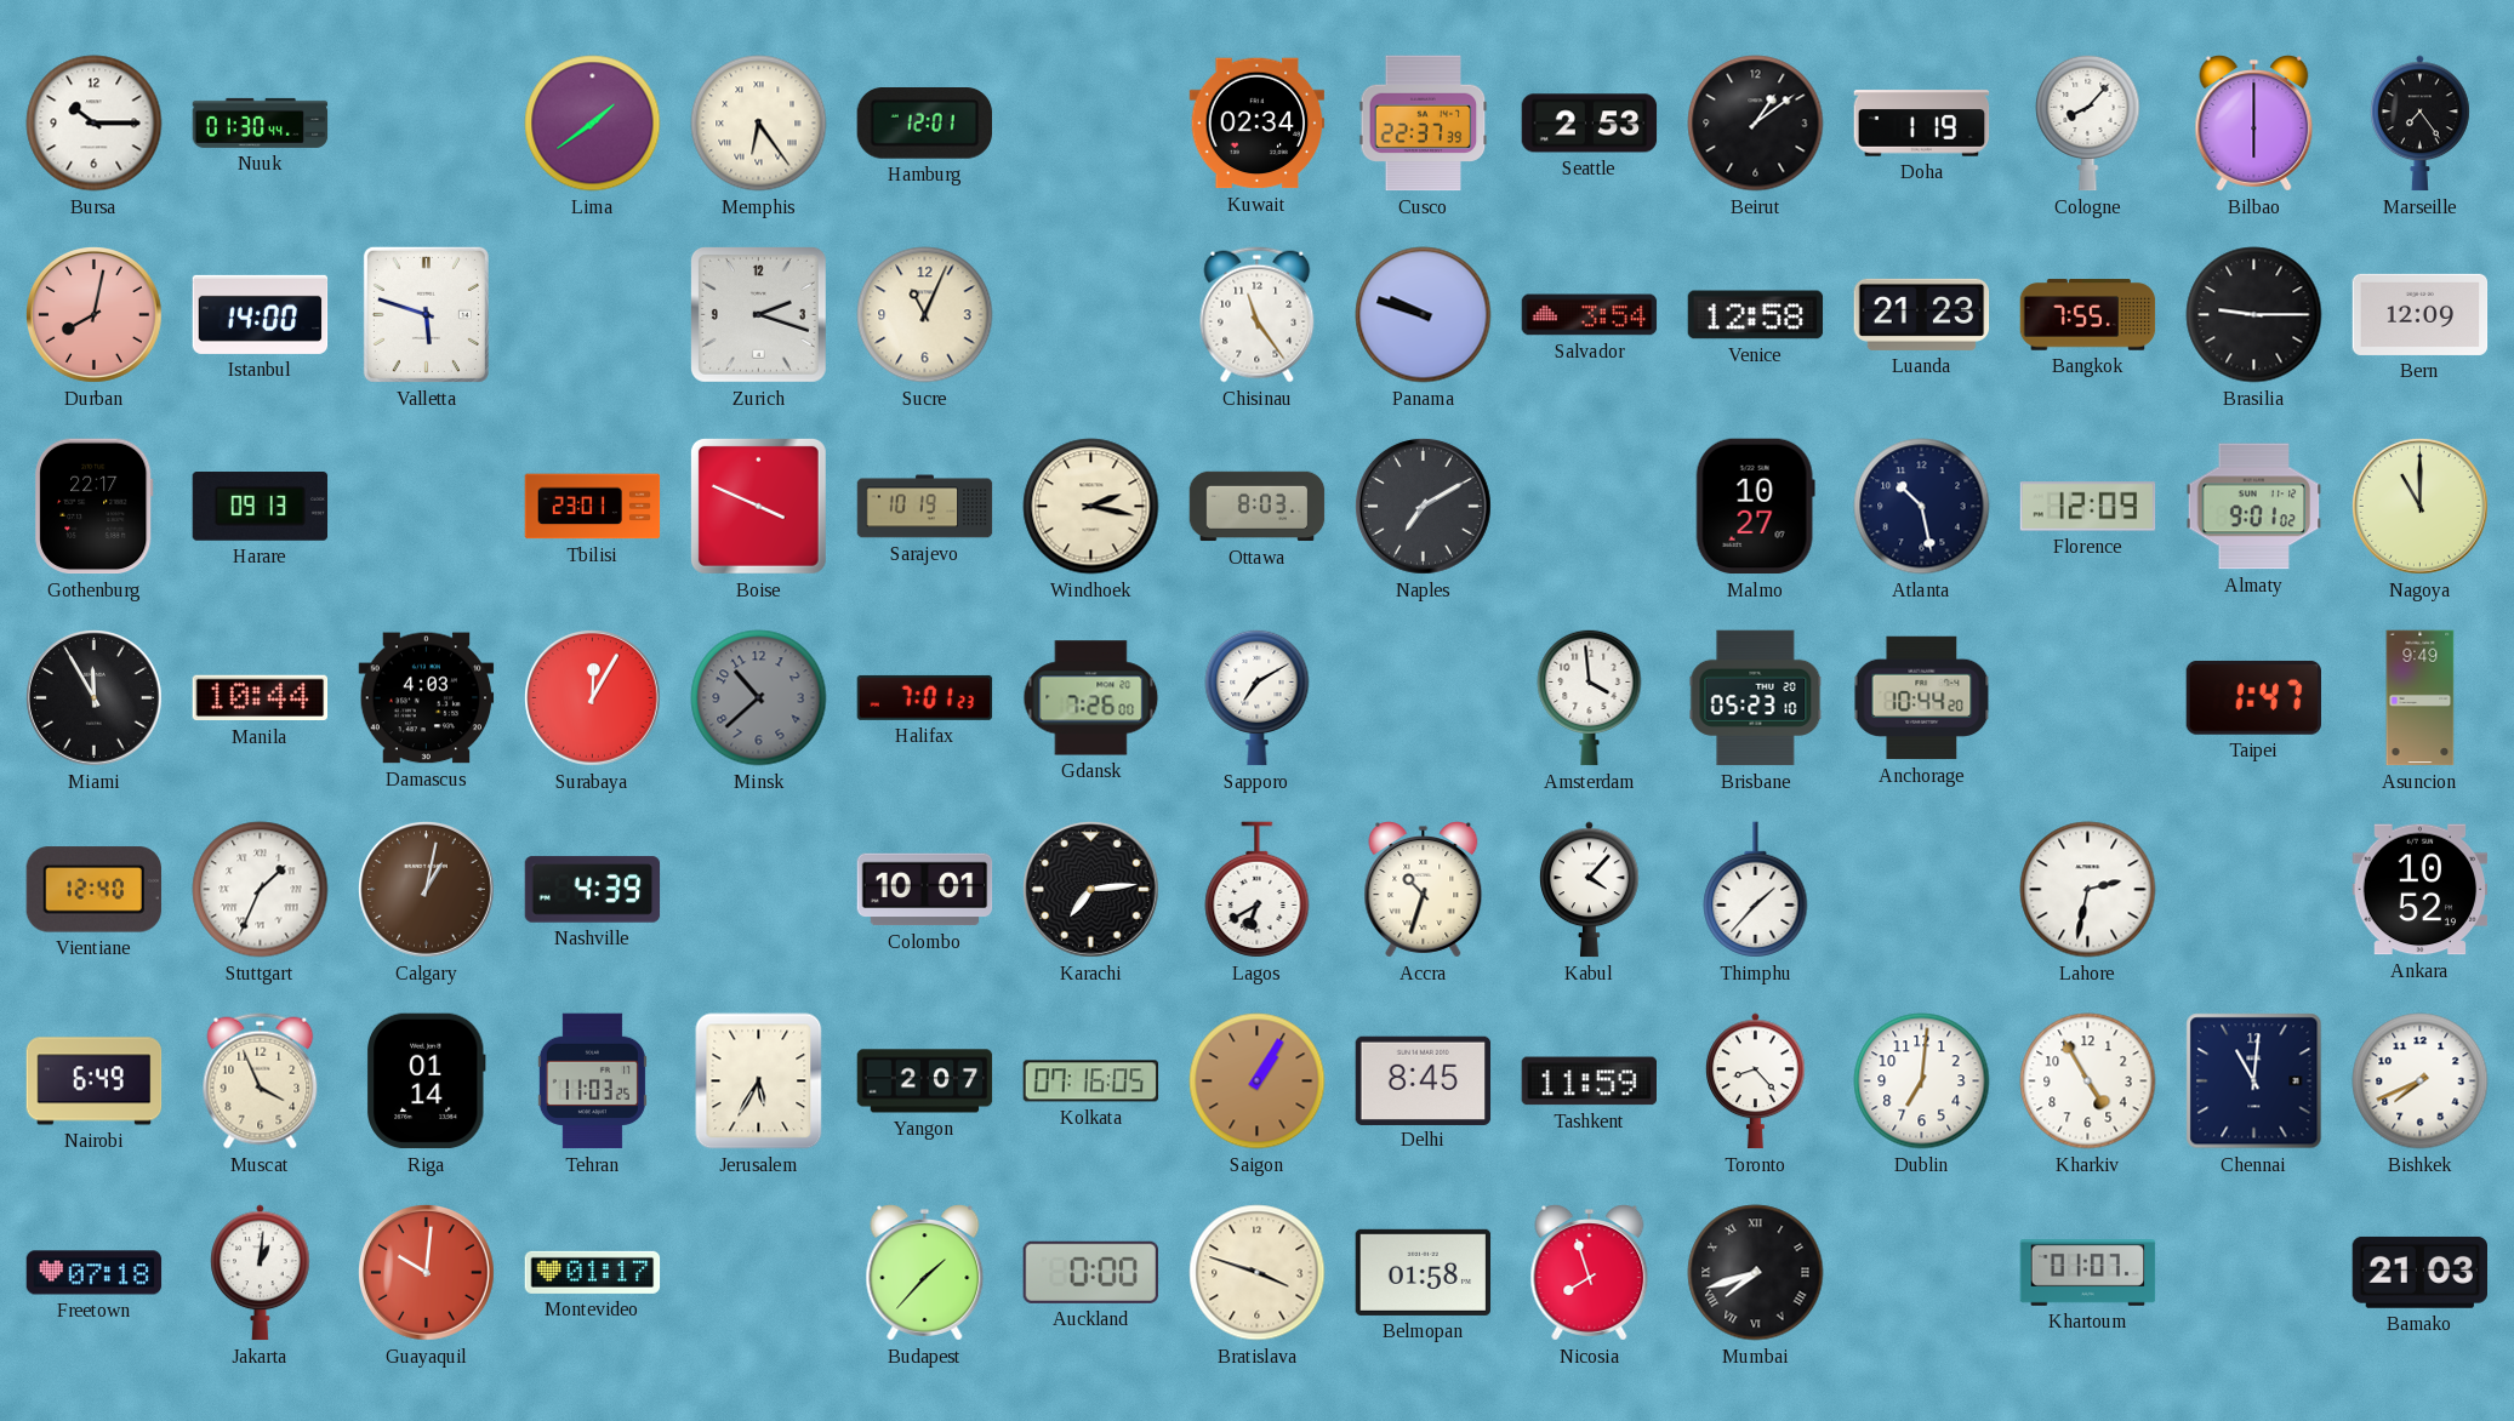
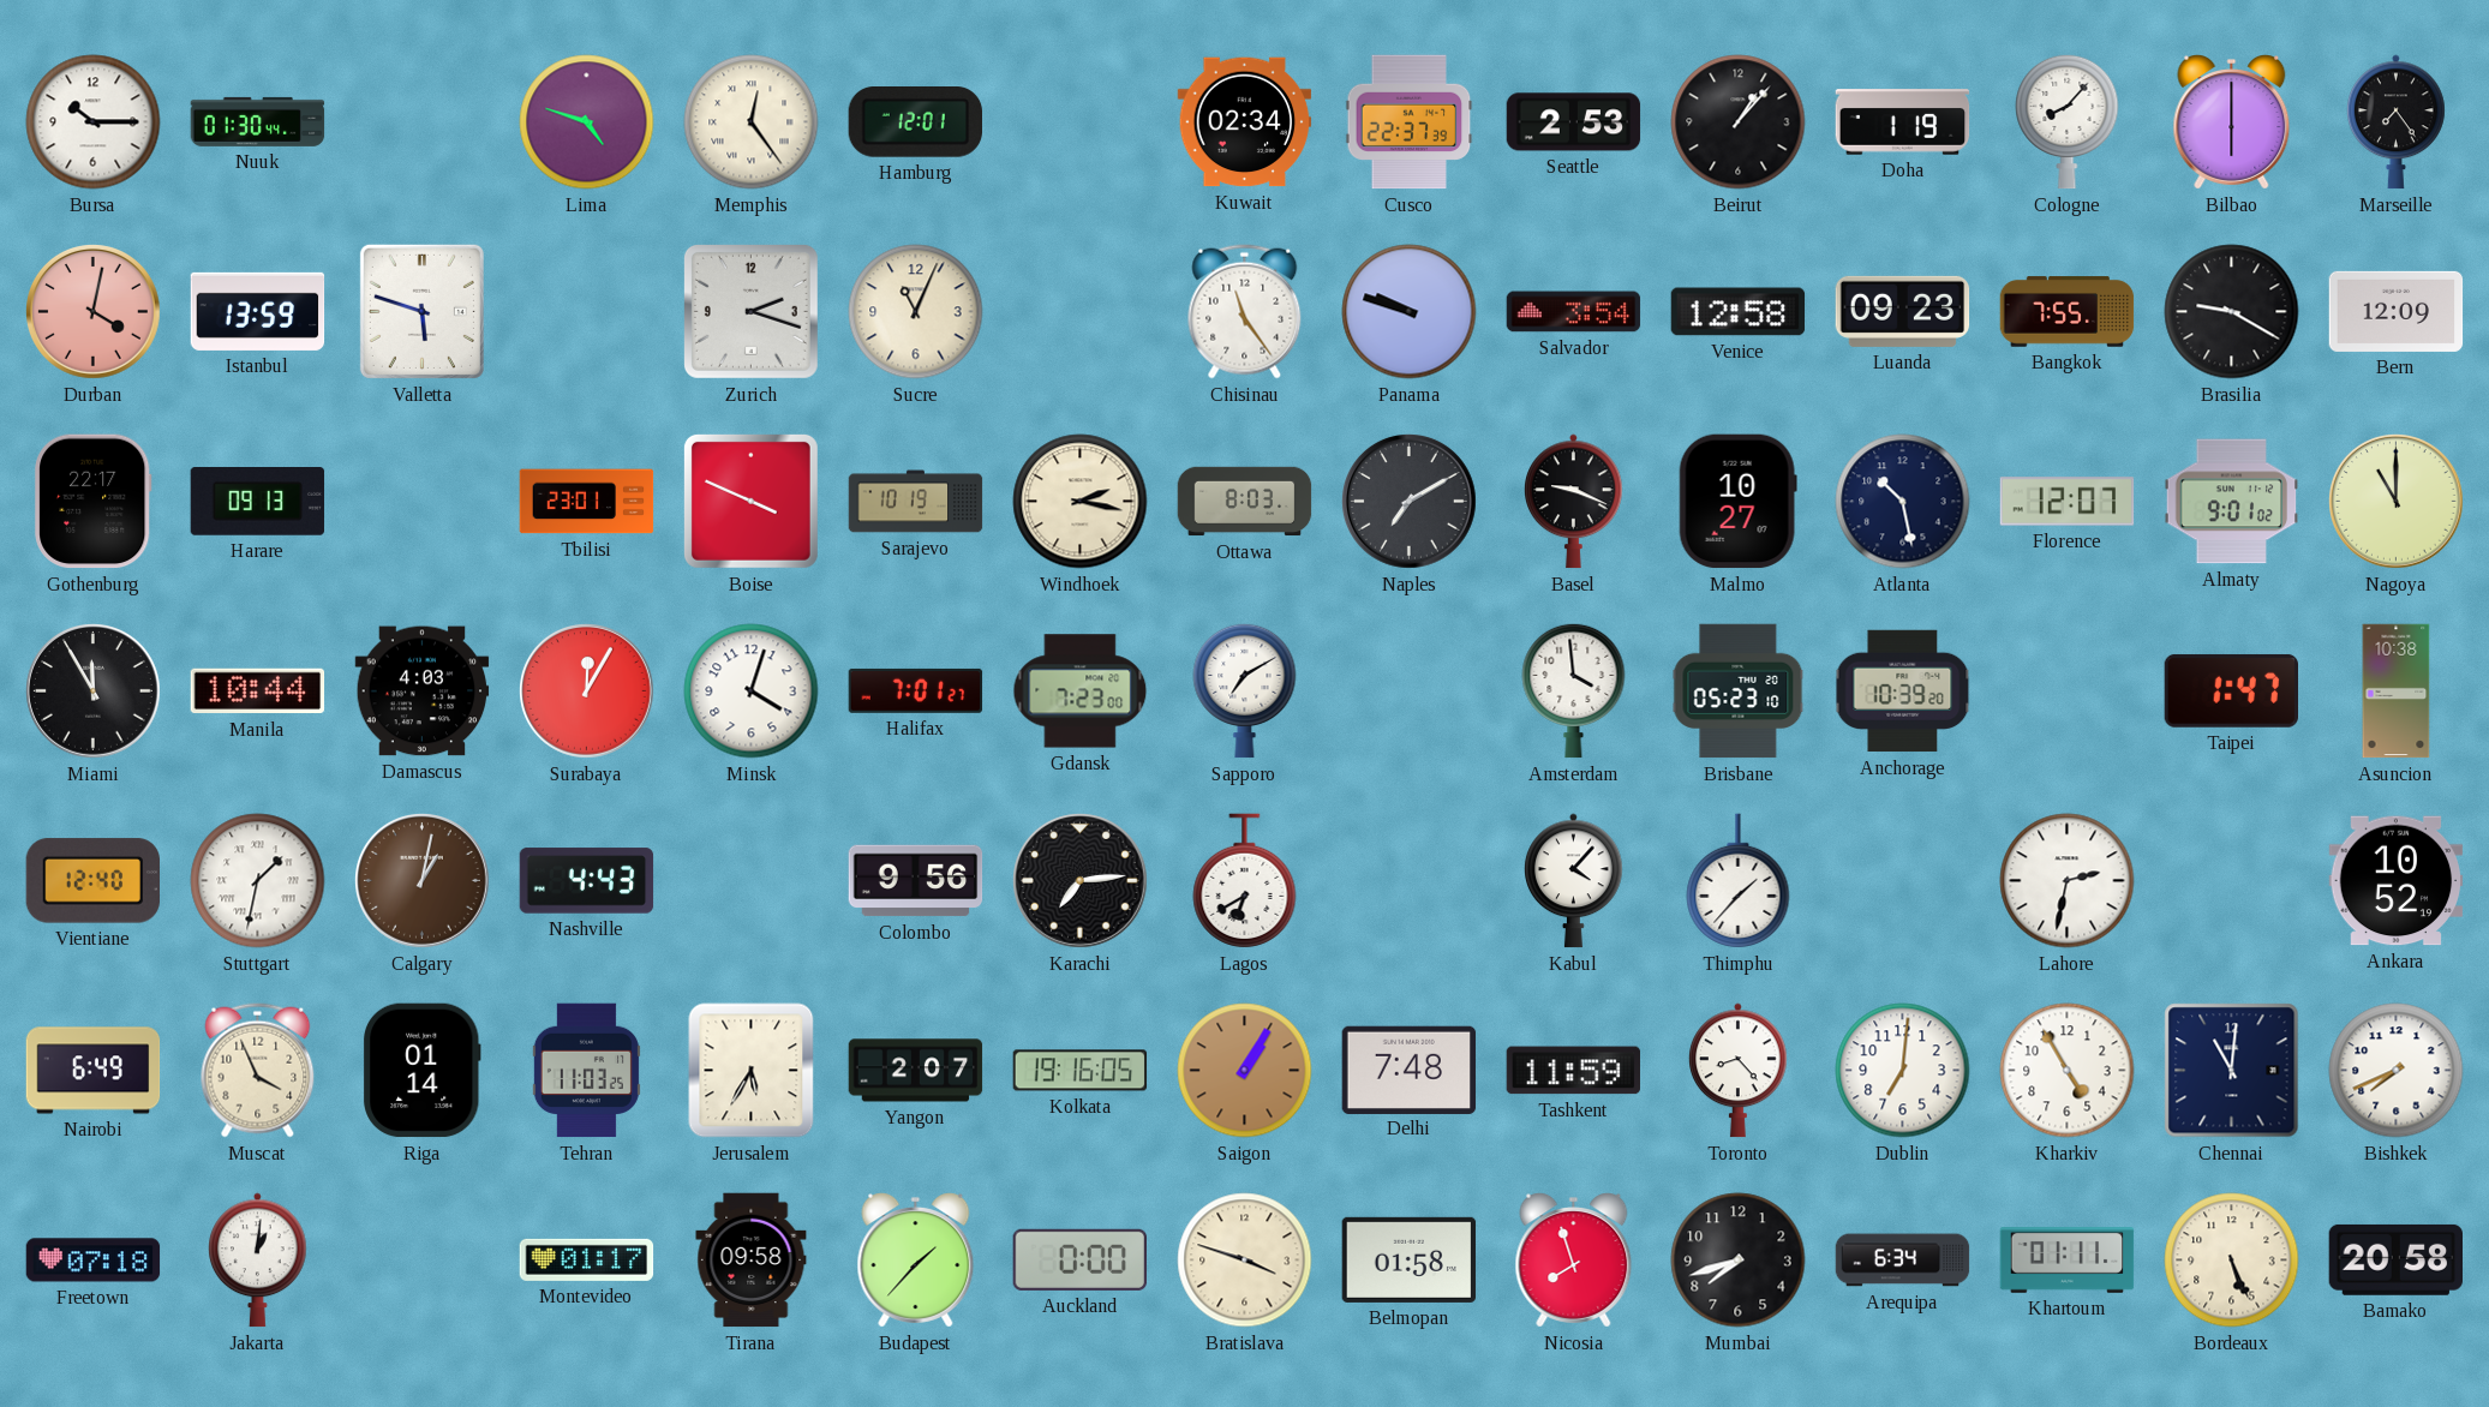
Lima: 1:39 -> 4:48
Memphis: 6:24 -> 12:24
Beirut: 1:09 -> 1:07
Durban: 8:02 -> 4:02
Istanbul: 14:00 -> 13:59
Luanda: 21:23 -> 09:23
Brasilia: 9:15 -> 9:20
Basel: none -> 9:19
Florence: 12:09 -> 12:07
Minsk: 10:38 -> 4:03
Minsk dial: grey -> white
Halifax: 7:01:23 -> 7:01:27
Gdansk: 7:26 -> 7:23
Anchorage: 10:44 -> 10:39
Asuncion: 9:49 -> 10:38
Stuttgart: 1:34 -> 1:32
Nashville: 4:39 -> 4:43
Colombo: 10:01 -> 9:56
Accra: 10:33 -> none
Kolkata: 07:16 -> 19:16
Delhi: 8:45 -> 7:48
Guayaquil: 10:01 -> none
Tirana: none -> 09:58
Mumbai numerals: Roman -> Arabic
Arequipa: none -> 6:34
Khartoum: 01:07 -> 01:11
Bordeaux: none -> 5:26
Bamako: 21:03 -> 20:58
